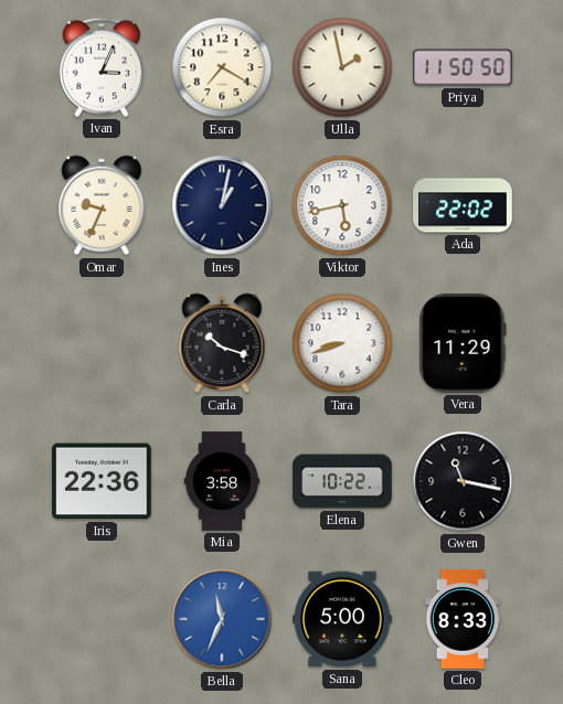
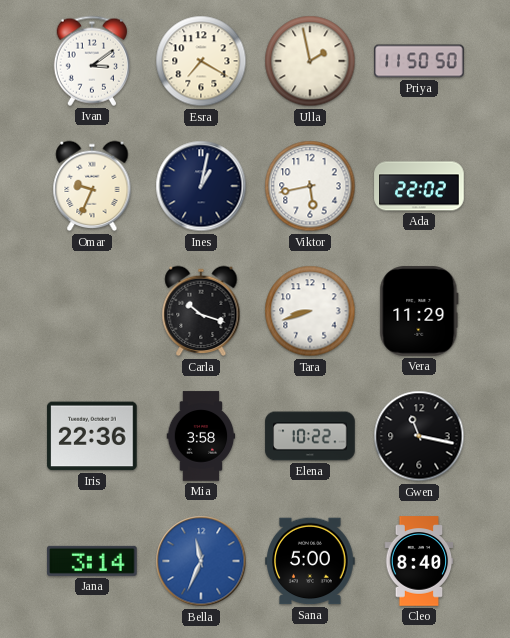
Ivan: 3:04 -> 3:09
Jana: none -> 3:14
Cleo: 8:33 -> 8:40
